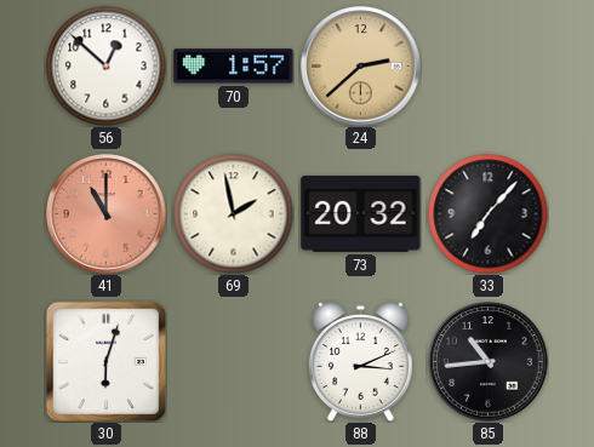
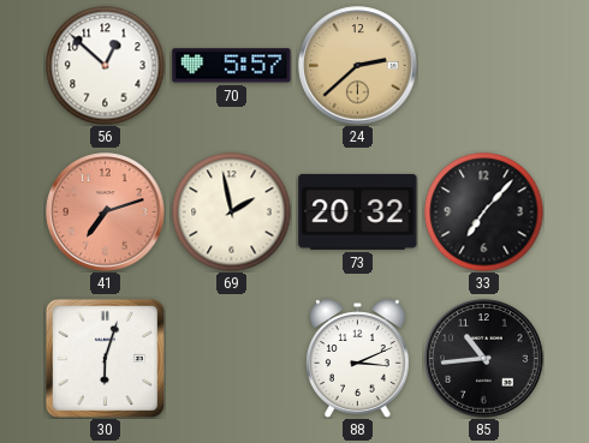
70: 1:57 -> 5:57
41: 11:00 -> 7:12
